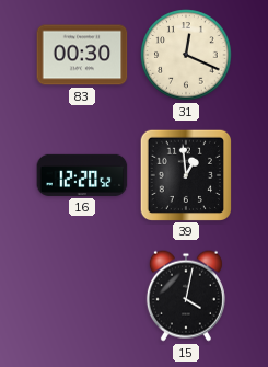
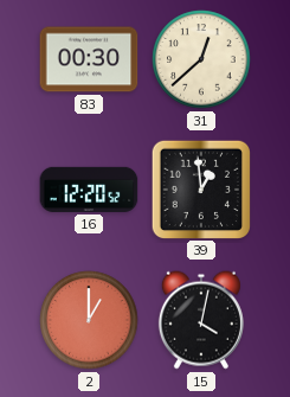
31: 12:19 -> 12:38
2: none -> 1:00
